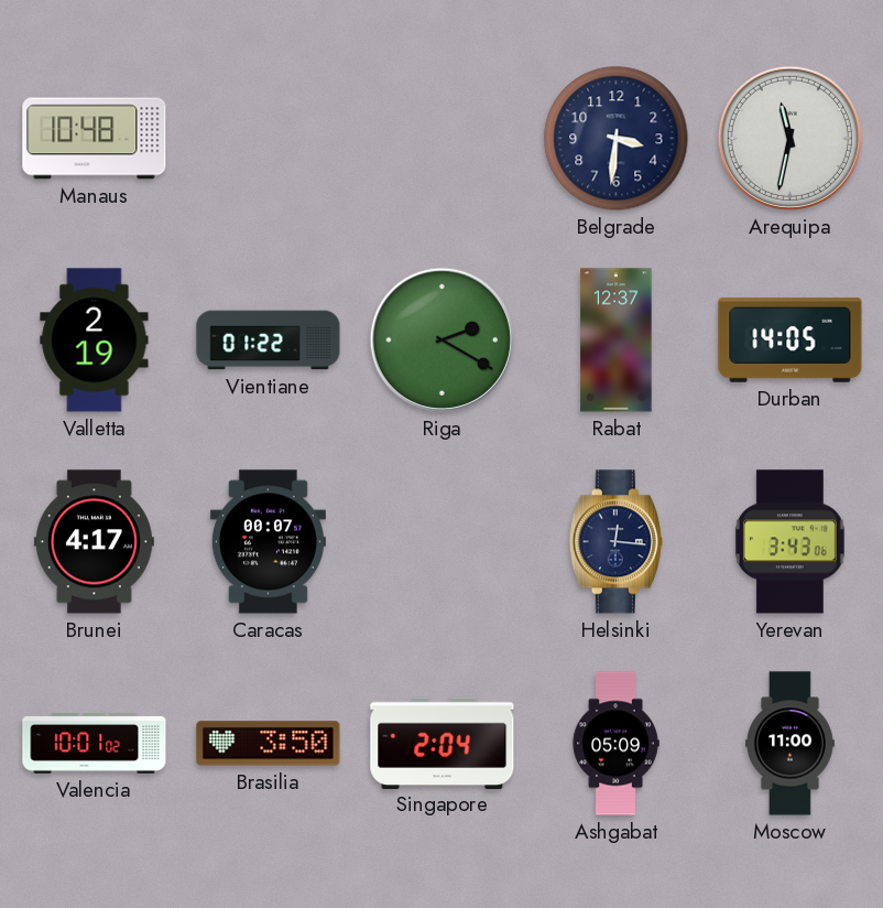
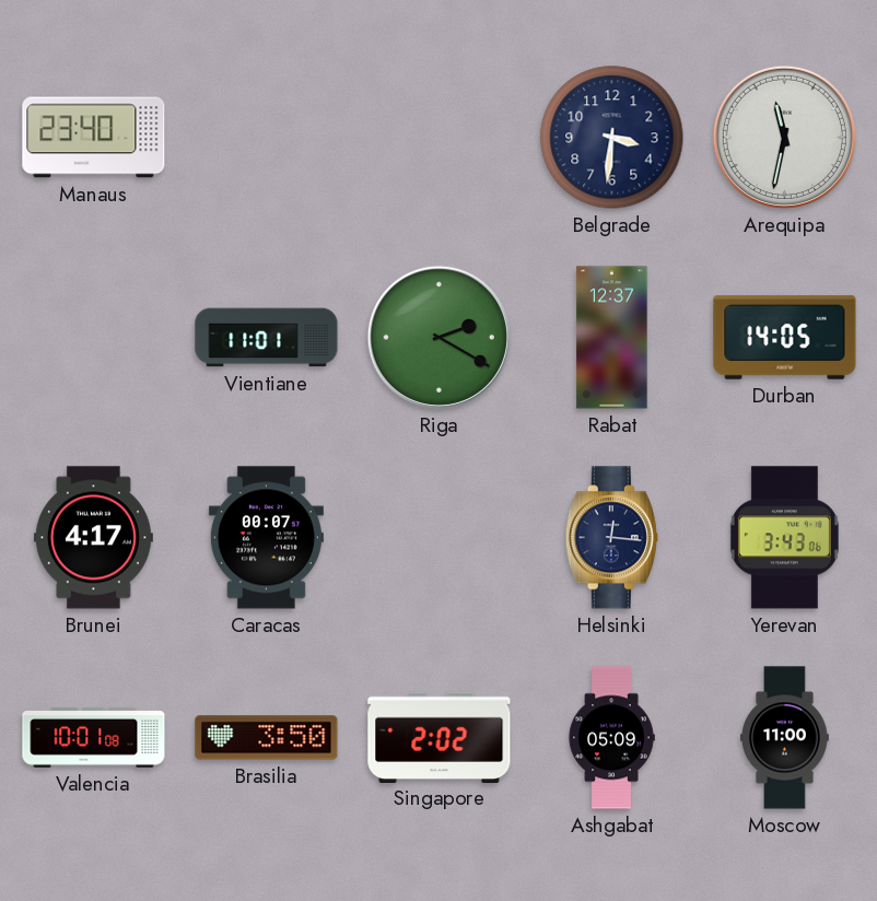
Manaus: 10:48 -> 23:40
Valletta: 2:19 -> none
Vientiane: 01:22 -> 11:01
Valencia: 10:01:02 -> 10:01:08
Singapore: 2:04 -> 2:02
